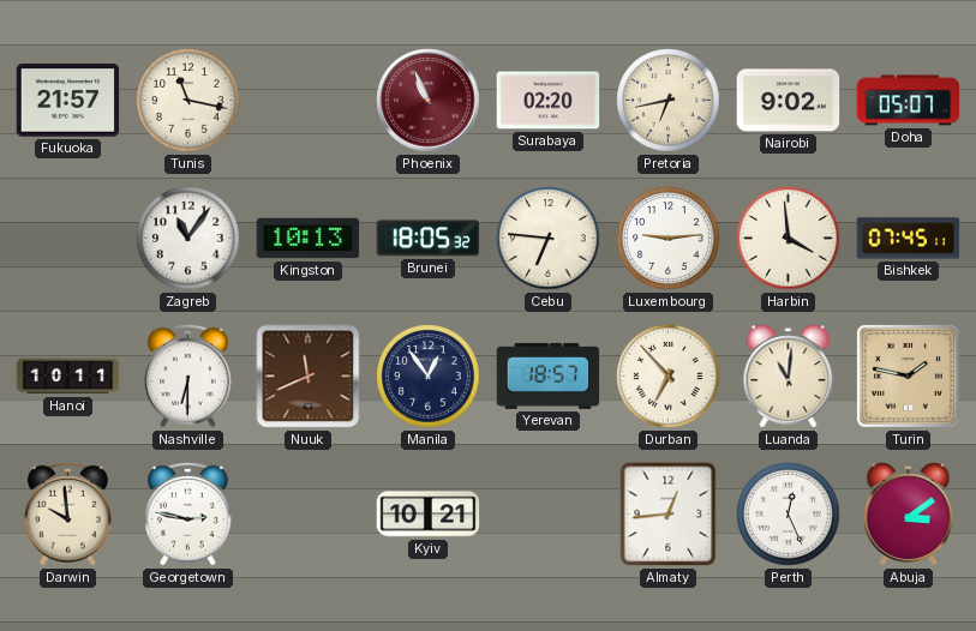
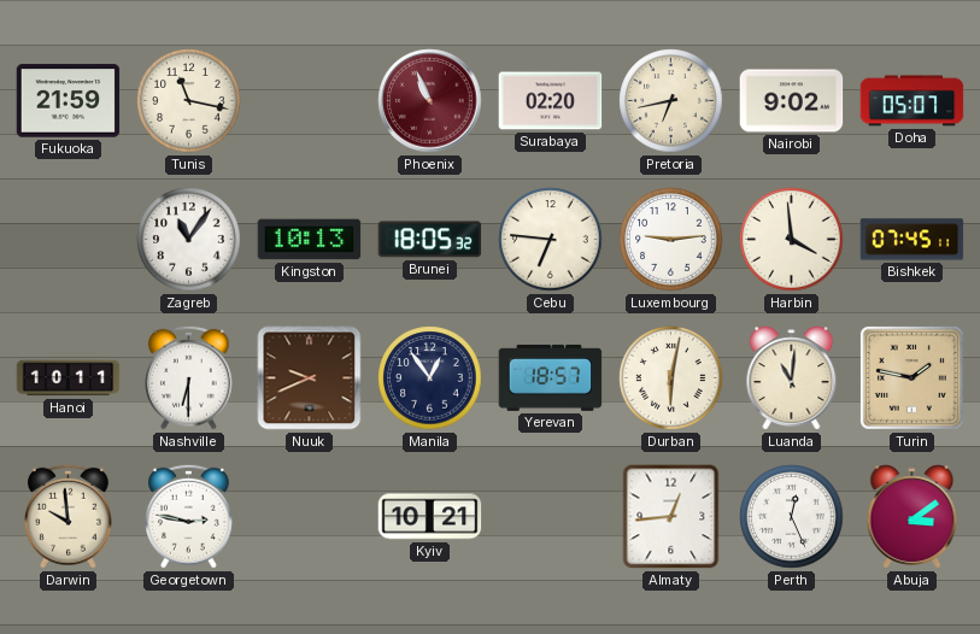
Fukuoka: 21:57 -> 21:59
Nuuk: 11:41 -> 9:41
Durban: 6:53 -> 6:02
